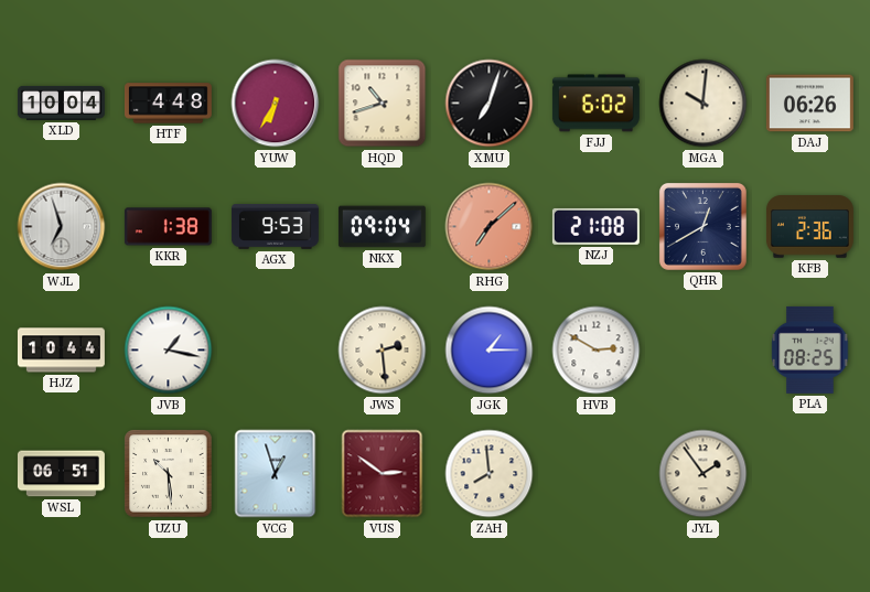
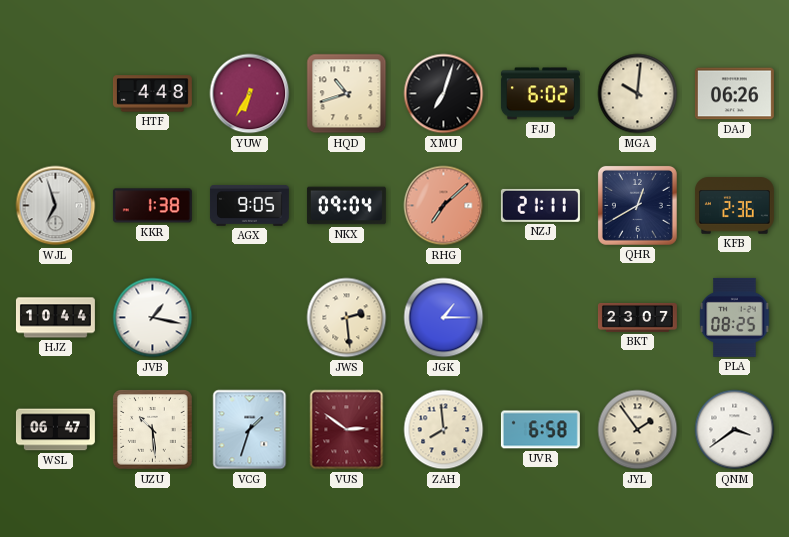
XLD: 10:04 -> none
AGX: 9:53 -> 9:05
NZJ: 21:08 -> 21:11
HVB: 2:50 -> none
BKT: none -> 23:07
WSL: 06:51 -> 06:47
VCG: 12:57 -> 1:33
UVR: none -> 6:58
QNM: none -> 3:39
